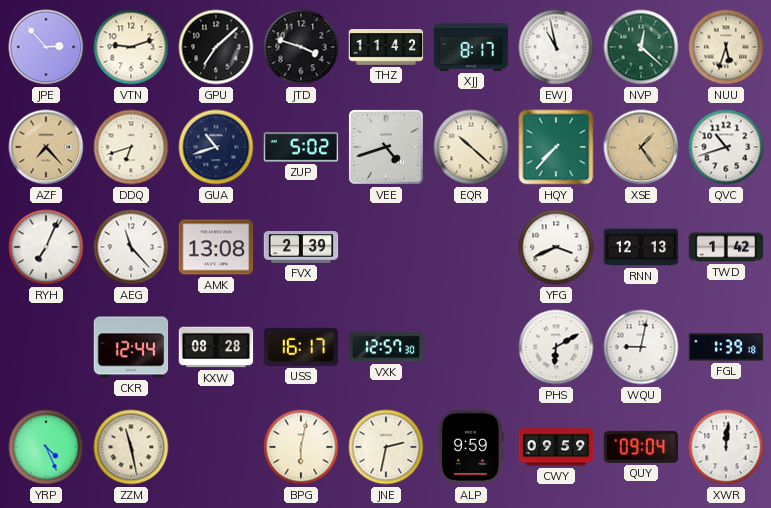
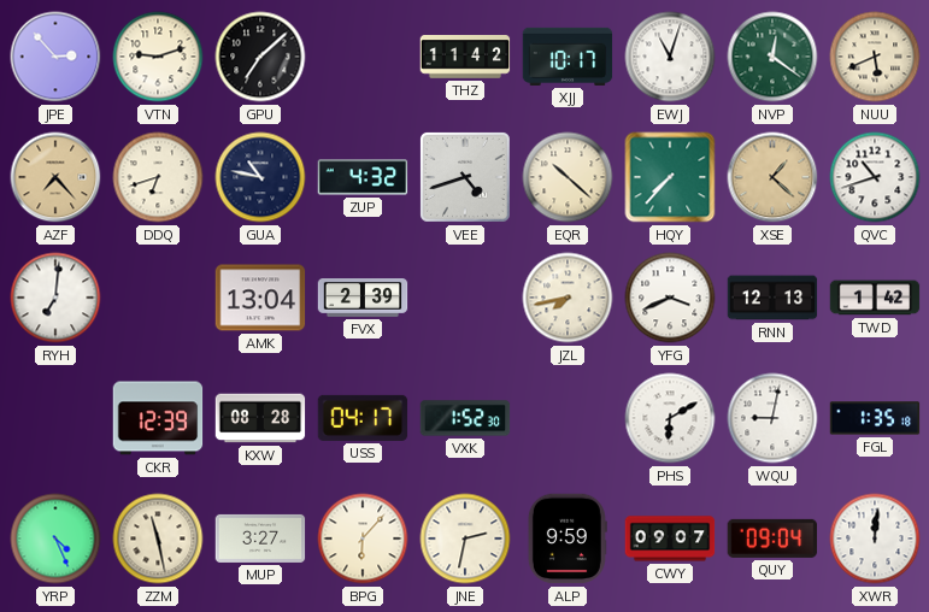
JTD: 3:48 -> none
XJJ: 8:17 -> 10:17
EWJ: 10:58 -> 11:03
NVP: 12:22 -> 12:21
NUU: 5:33 -> 5:41
GUA: 10:42 -> 10:47
ZUP: 5:02 -> 4:32
XSE: 1:24 -> 1:22
RYH: 7:04 -> 7:01
AEG: 11:23 -> none
AMK: 13:08 -> 13:04
JZL: none -> 7:43
CKR: 12:44 -> 12:39
USS: 16:17 -> 04:17
VXK: 12:57 -> 1:52
FGL: 1:39 -> 1:35
MUP: none -> 3:27
BPG: 6:02 -> 6:07
CWY: 09:59 -> 09:07
